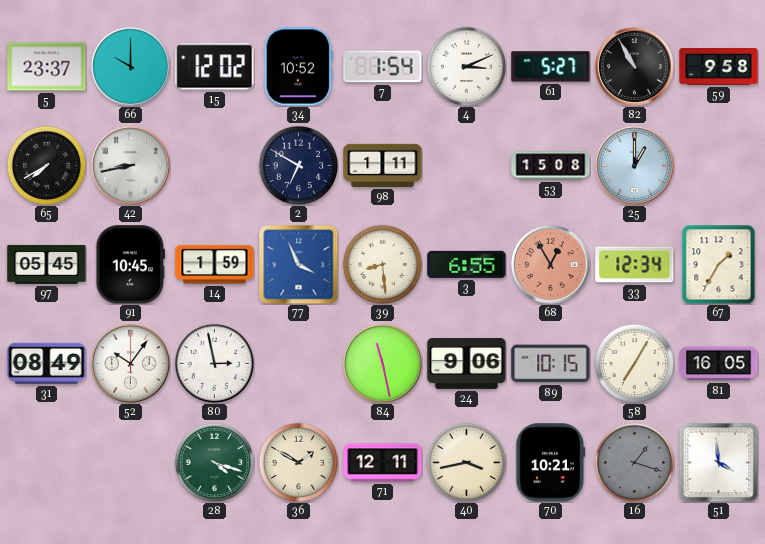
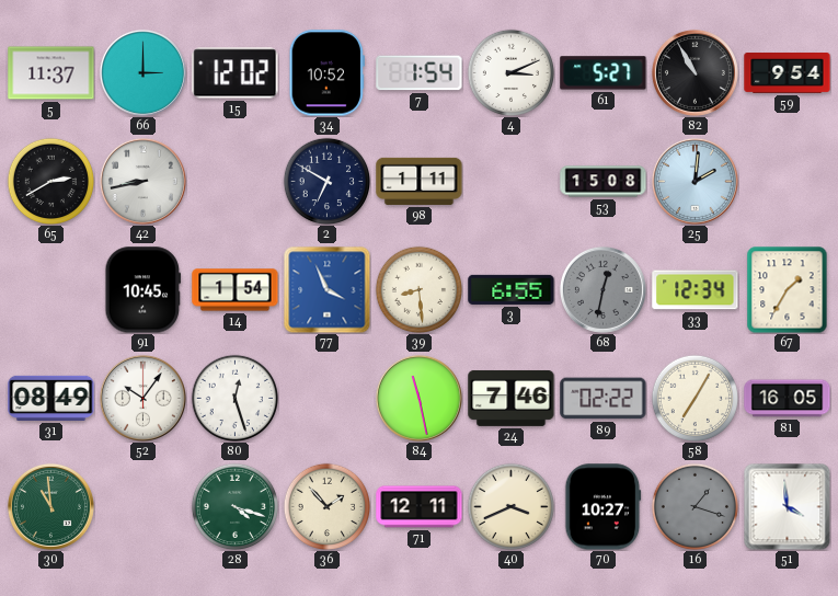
5: 23:37 -> 11:37
66: 10:00 -> 3:00
59: 9:58 -> 9:54
65: 7:40 -> 2:40
25: 1:00 -> 2:01
97: 05:45 -> none
14: 1:59 -> 1:54
68: 12:55 -> 12:32
68 dial: salmon -> grey
80: 2:58 -> 12:27
24: 9:06 -> 7:46
89: 10:15 -> 02:22
30: none -> 10:59
36: 1:50 -> 1:53
40: 3:43 -> 3:41
70: 10:21 -> 10:27
